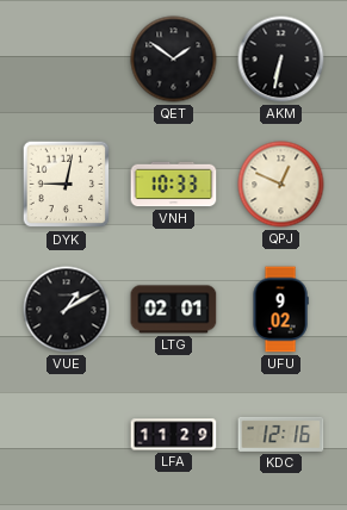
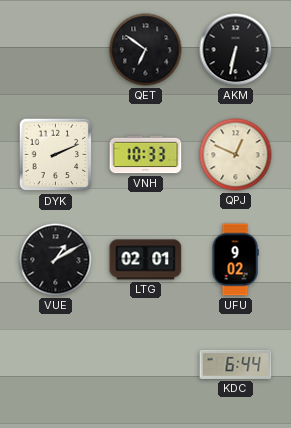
QET: 1:51 -> 6:51
DYK: 9:02 -> 2:11
LFA: 11:29 -> none
KDC: 12:16 -> 6:44
